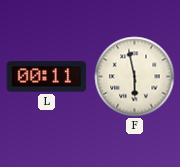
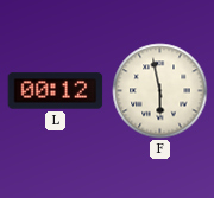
L: 00:11 -> 00:12
